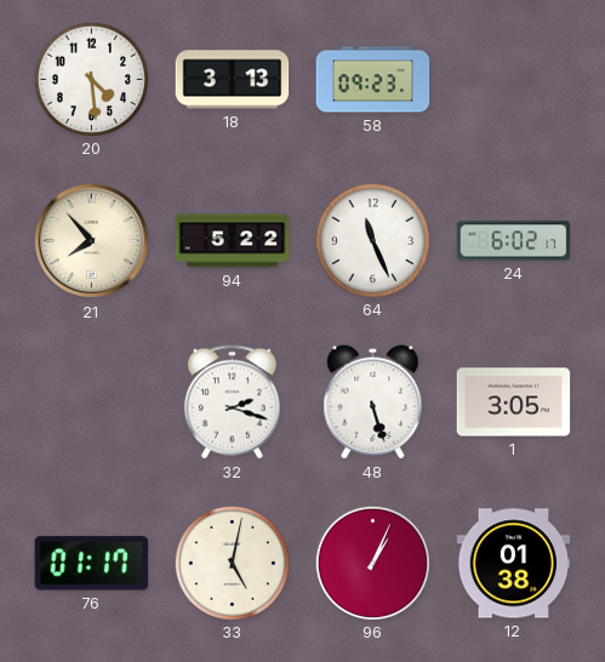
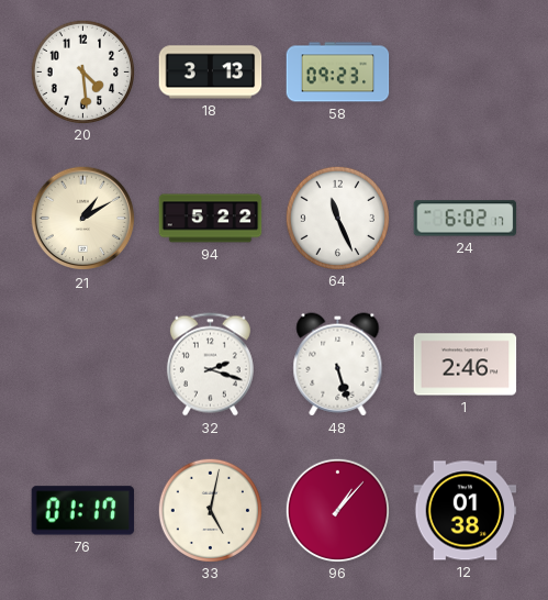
21: 7:53 -> 1:10
1: 3:05 -> 2:46
96: 1:04 -> 1:07
